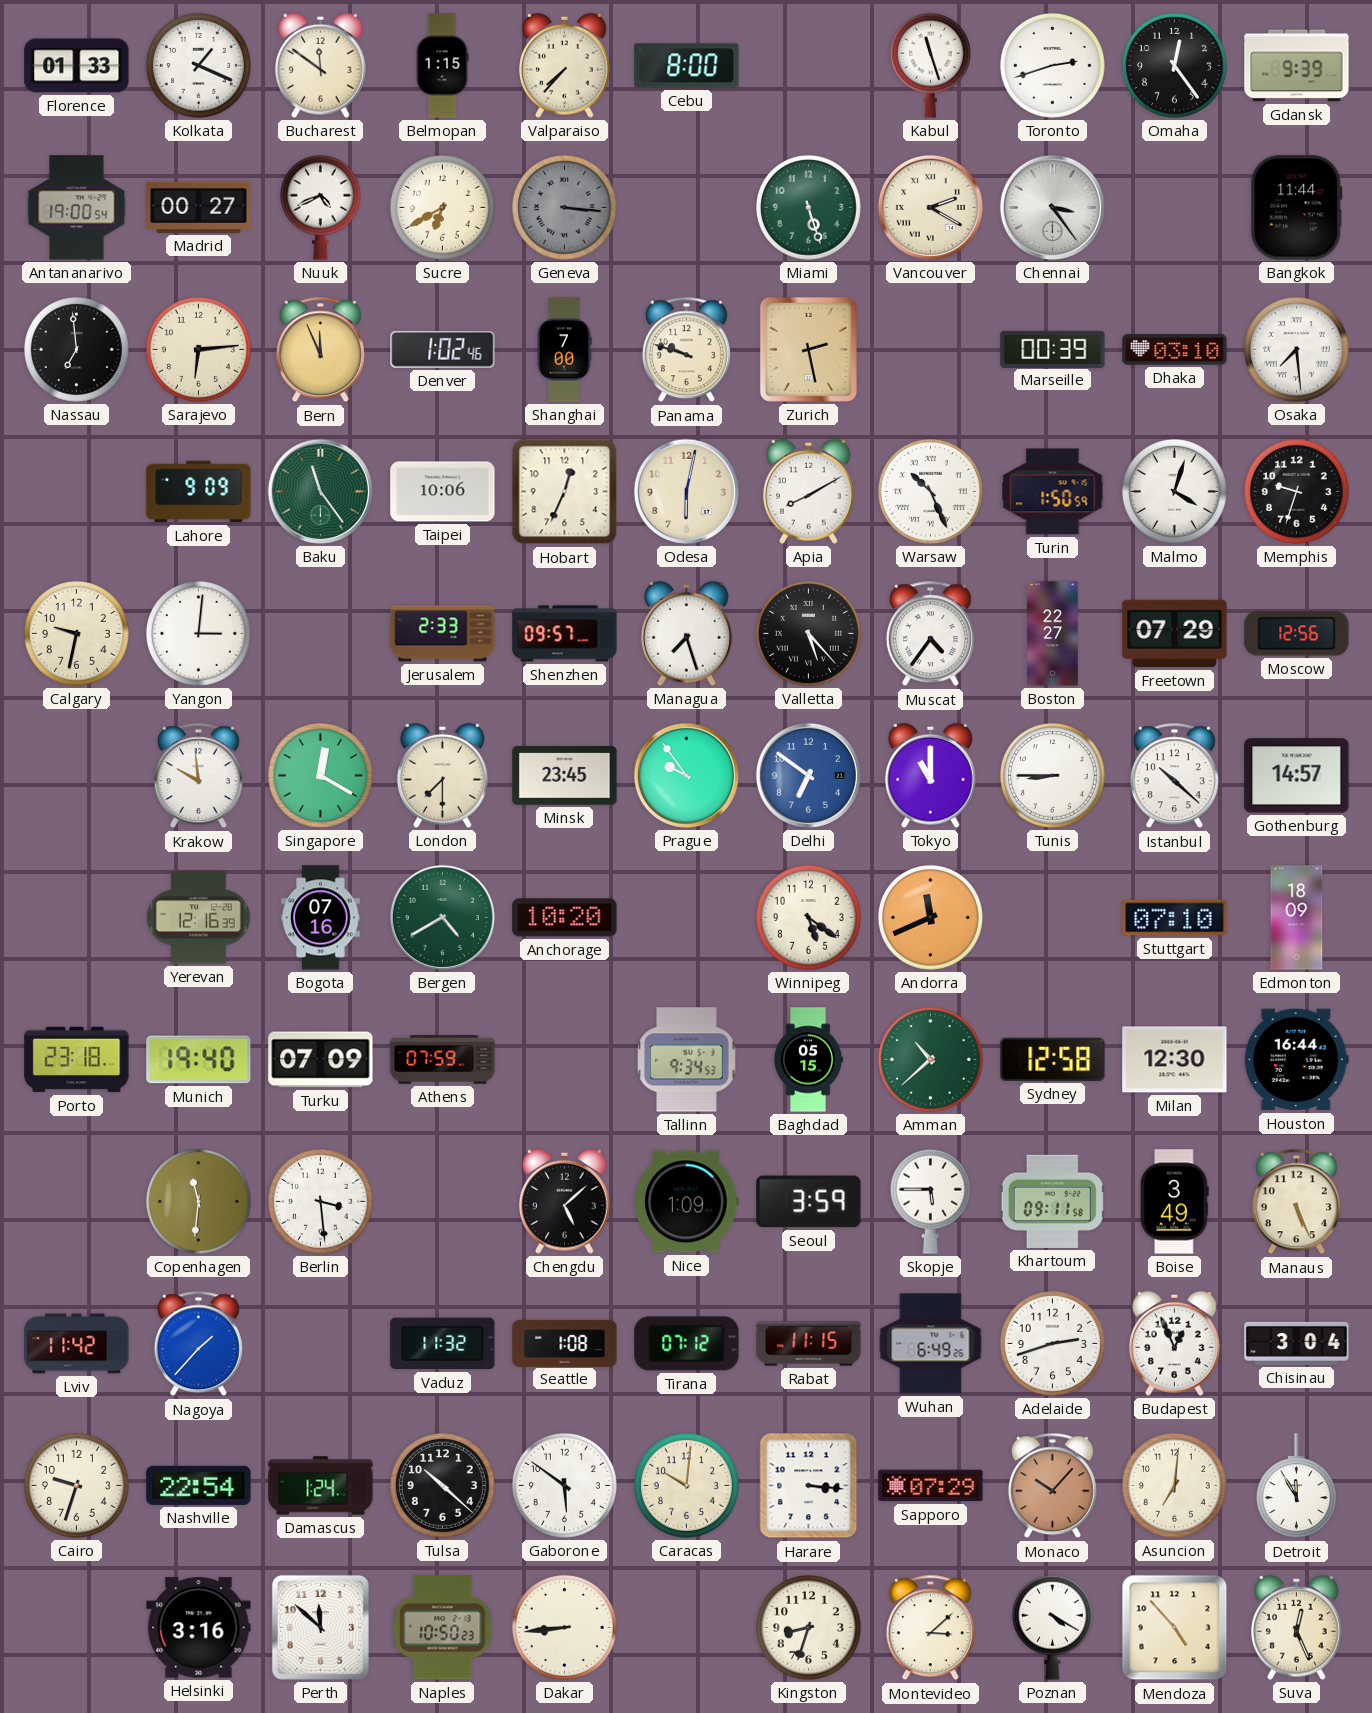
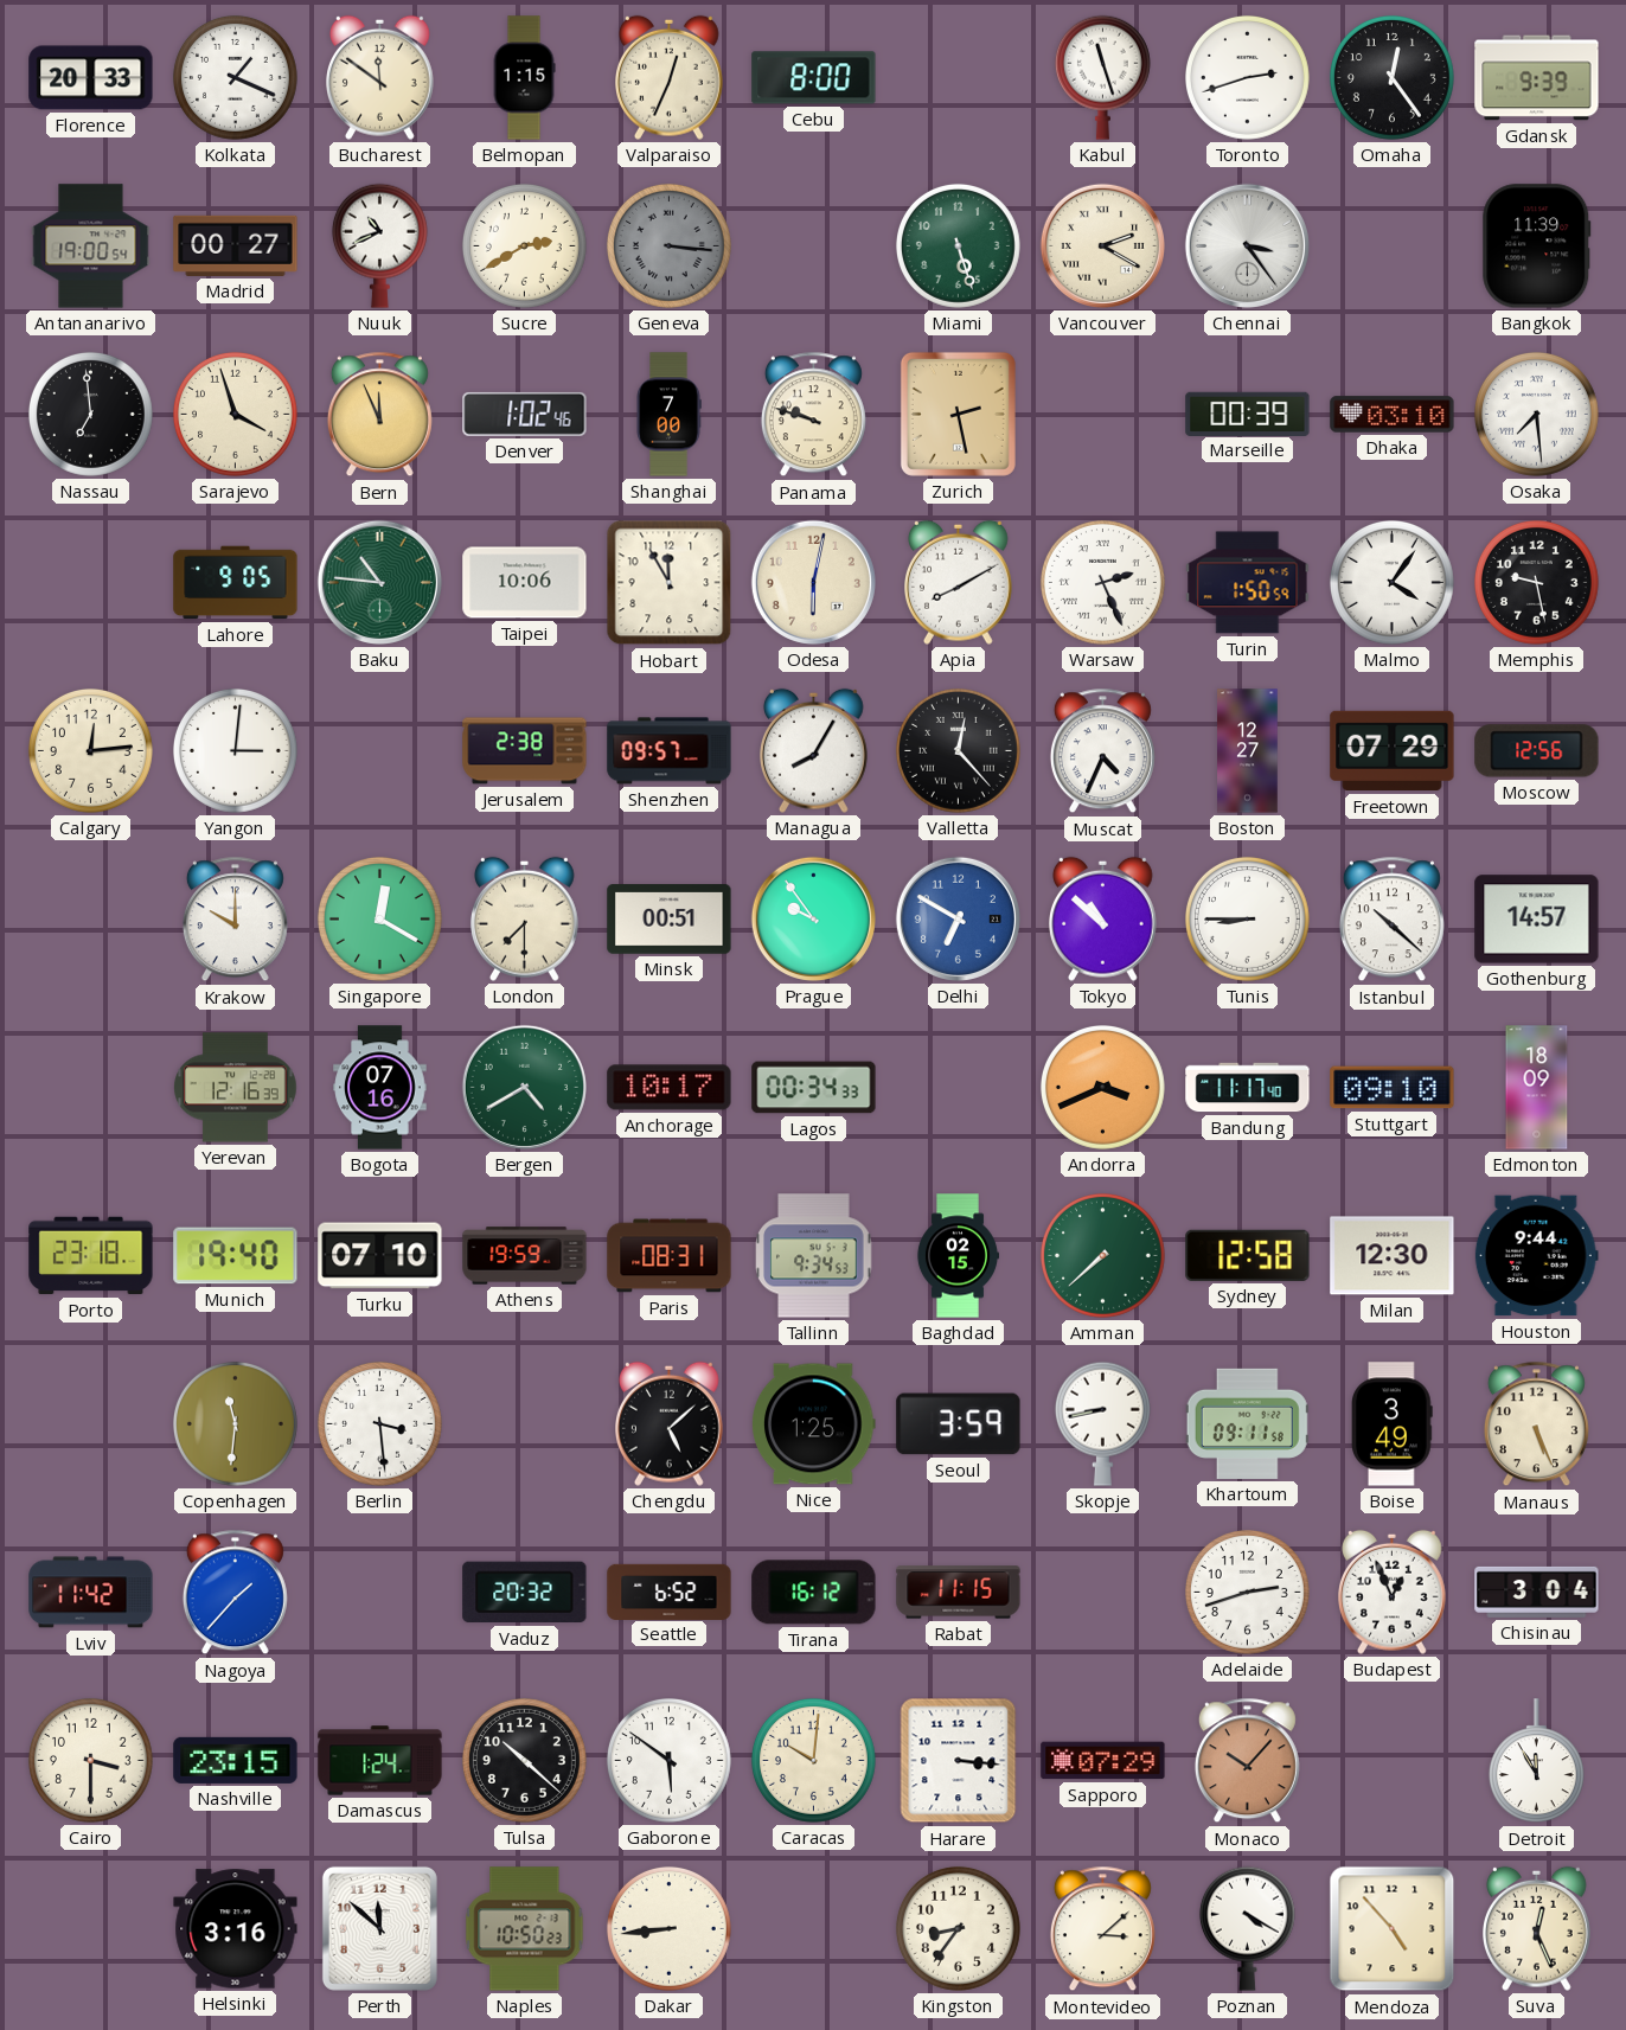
Florence: 01:33 -> 20:33
Valparaiso: 7:37 -> 12:34
Nuuk: 4:41 -> 10:41
Sucre: 6:40 -> 2:40
Bangkok: 11:44 -> 11:39
Sarajevo: 6:14 -> 3:57
Lahore: 9:09 -> 9:05
Baku: 11:24 -> 10:46
Hobart: 12:34 -> 11:55
Warsaw: 10:26 -> 2:26
Malmo: 4:03 -> 4:06
Memphis: 9:33 -> 9:28
Calgary: 9:32 -> 12:14
Jerusalem: 2:33 -> 2:38
Managua: 7:27 -> 8:05
Valletta: 5:23 -> 12:23
Muscat: 4:36 -> 4:34
Boston: 22:27 -> 12:27
Krakow: 9:59 -> 10:00
Minsk: 23:45 -> 00:51
Delhi: 6:51 -> 6:50
Tokyo: 11:00 -> 10:52
Anchorage: 10:20 -> 10:17
Lagos: none -> 00:34
Winnipeg: 5:21 -> none
Andorra: 11:41 -> 3:41
Bandung: none -> 11:17
Stuttgart: 07:10 -> 09:10
Turku: 07:09 -> 07:10
Athens: 07:59 -> 19:59
Paris: none -> 08:31
Baghdad: 05:15 -> 02:15
Amman: 10:38 -> 7:38
Houston: 16:44 -> 9:44
Nice: 1:09 -> 1:25
Skopje: 5:45 -> 8:43
Vaduz: 11:32 -> 20:32
Seattle: 1:08 -> 6:52
Tirana: 07:12 -> 16:12
Wuhan: 6:49 -> none
Cairo: 9:33 -> 3:30
Nashville: 22:54 -> 23:15
Asuncion: 7:01 -> none
Kingston: 8:33 -> 8:36
